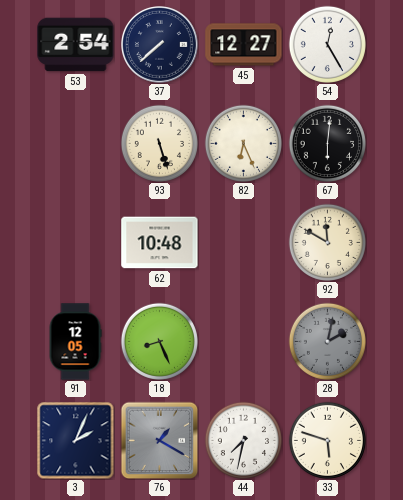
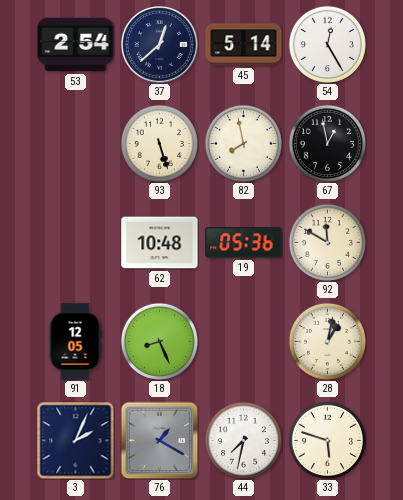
37: 7:38 -> 12:38
45: 12:27 -> 5:14
82: 6:26 -> 7:58
67: 6:01 -> 12:58
19: none -> 05:36
28: 2:02 -> 1:02
28 dial: grey -> cream
